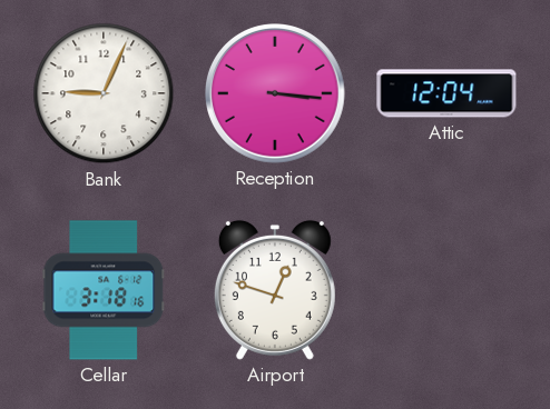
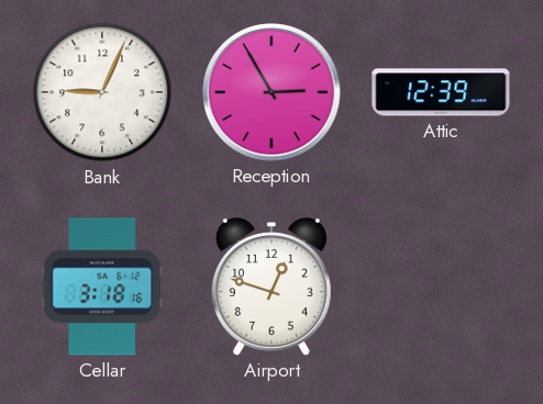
Reception: 3:16 -> 2:55
Attic: 12:04 -> 12:39
